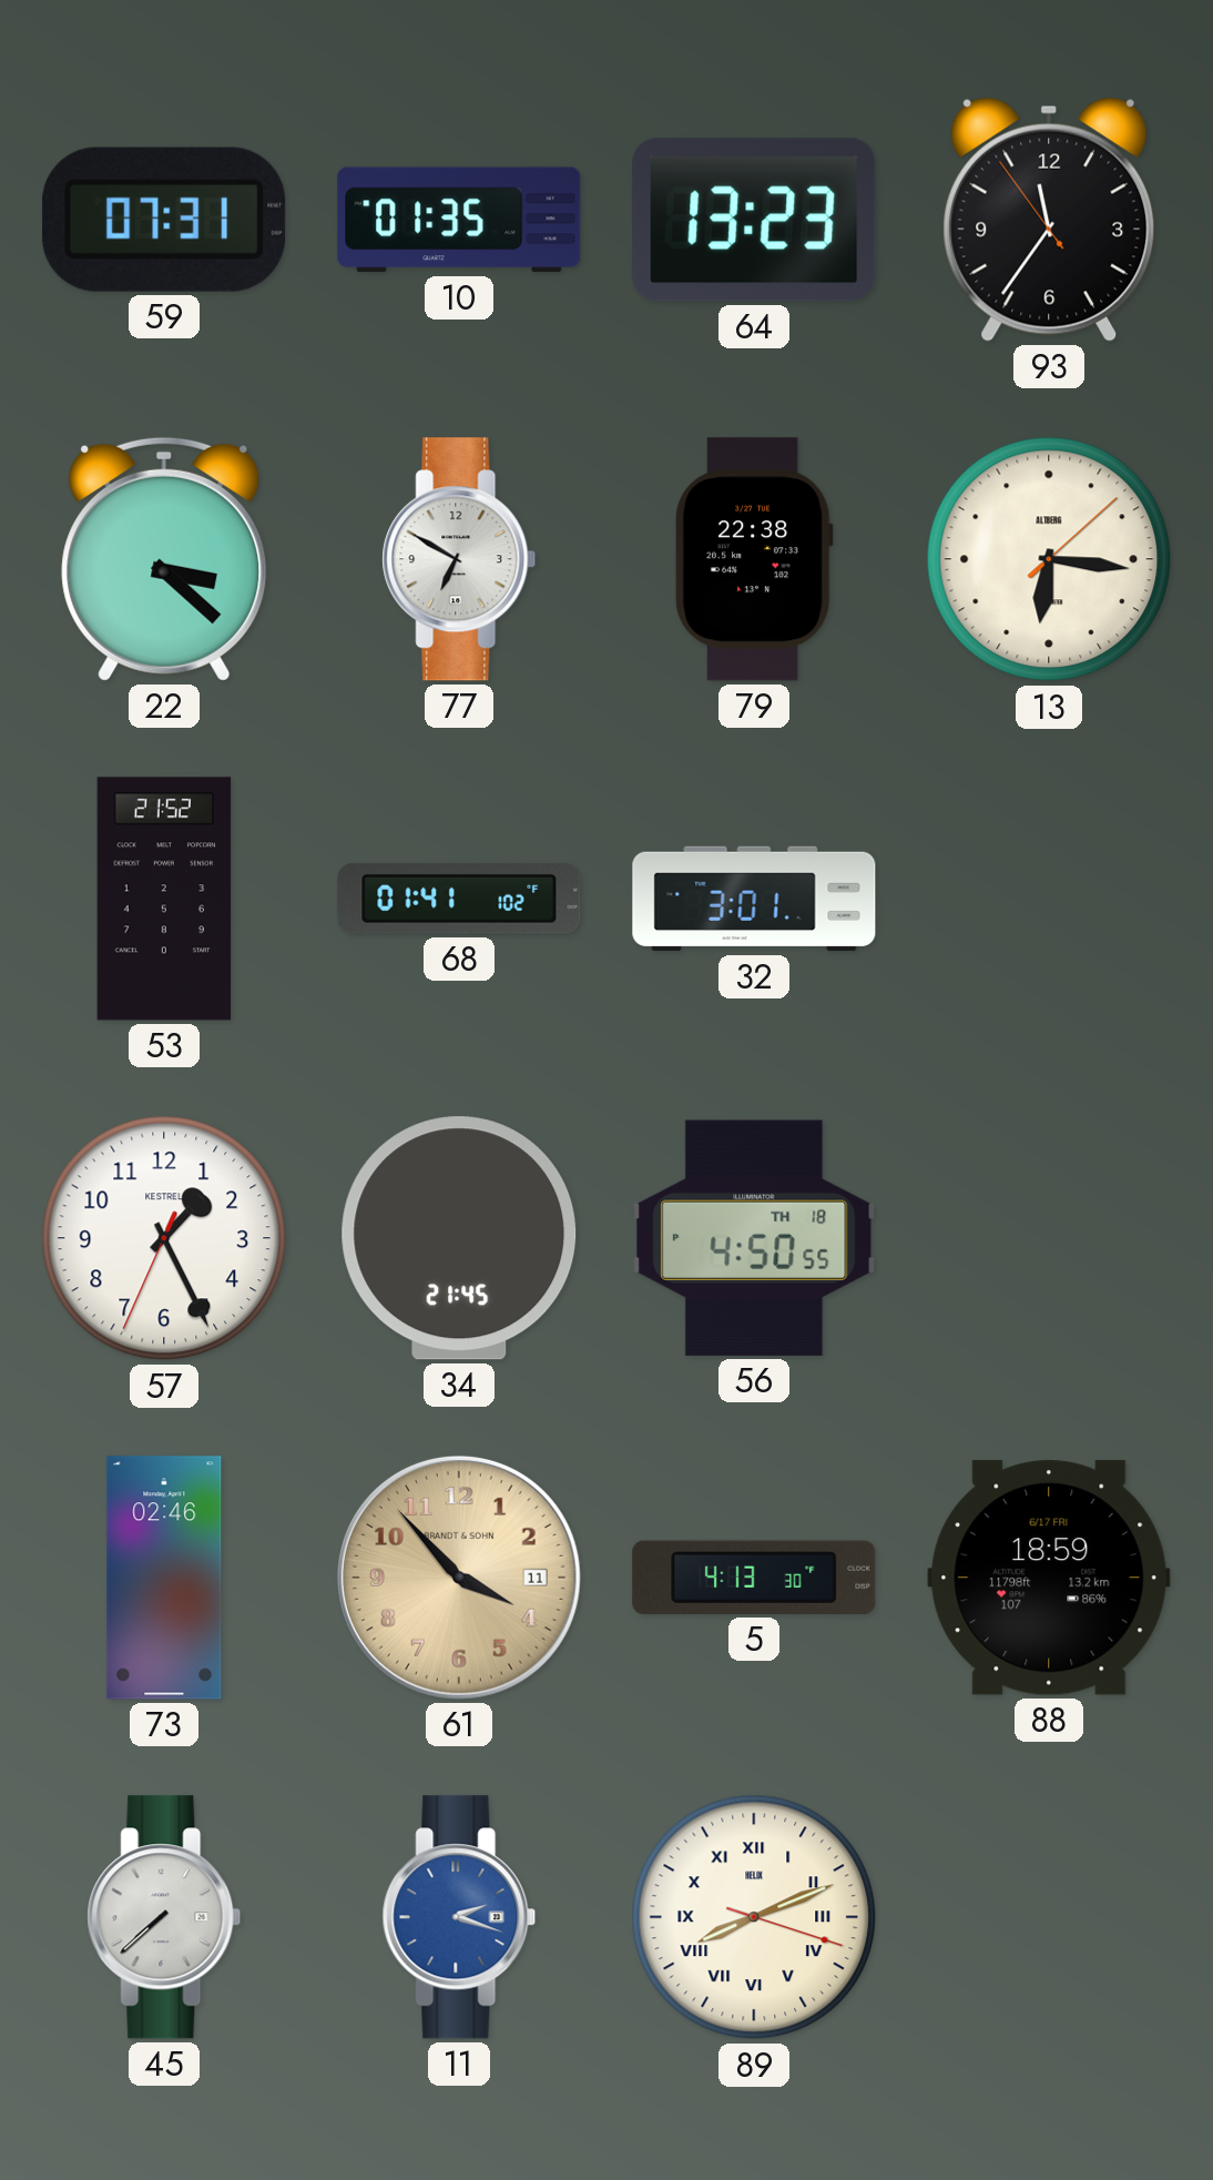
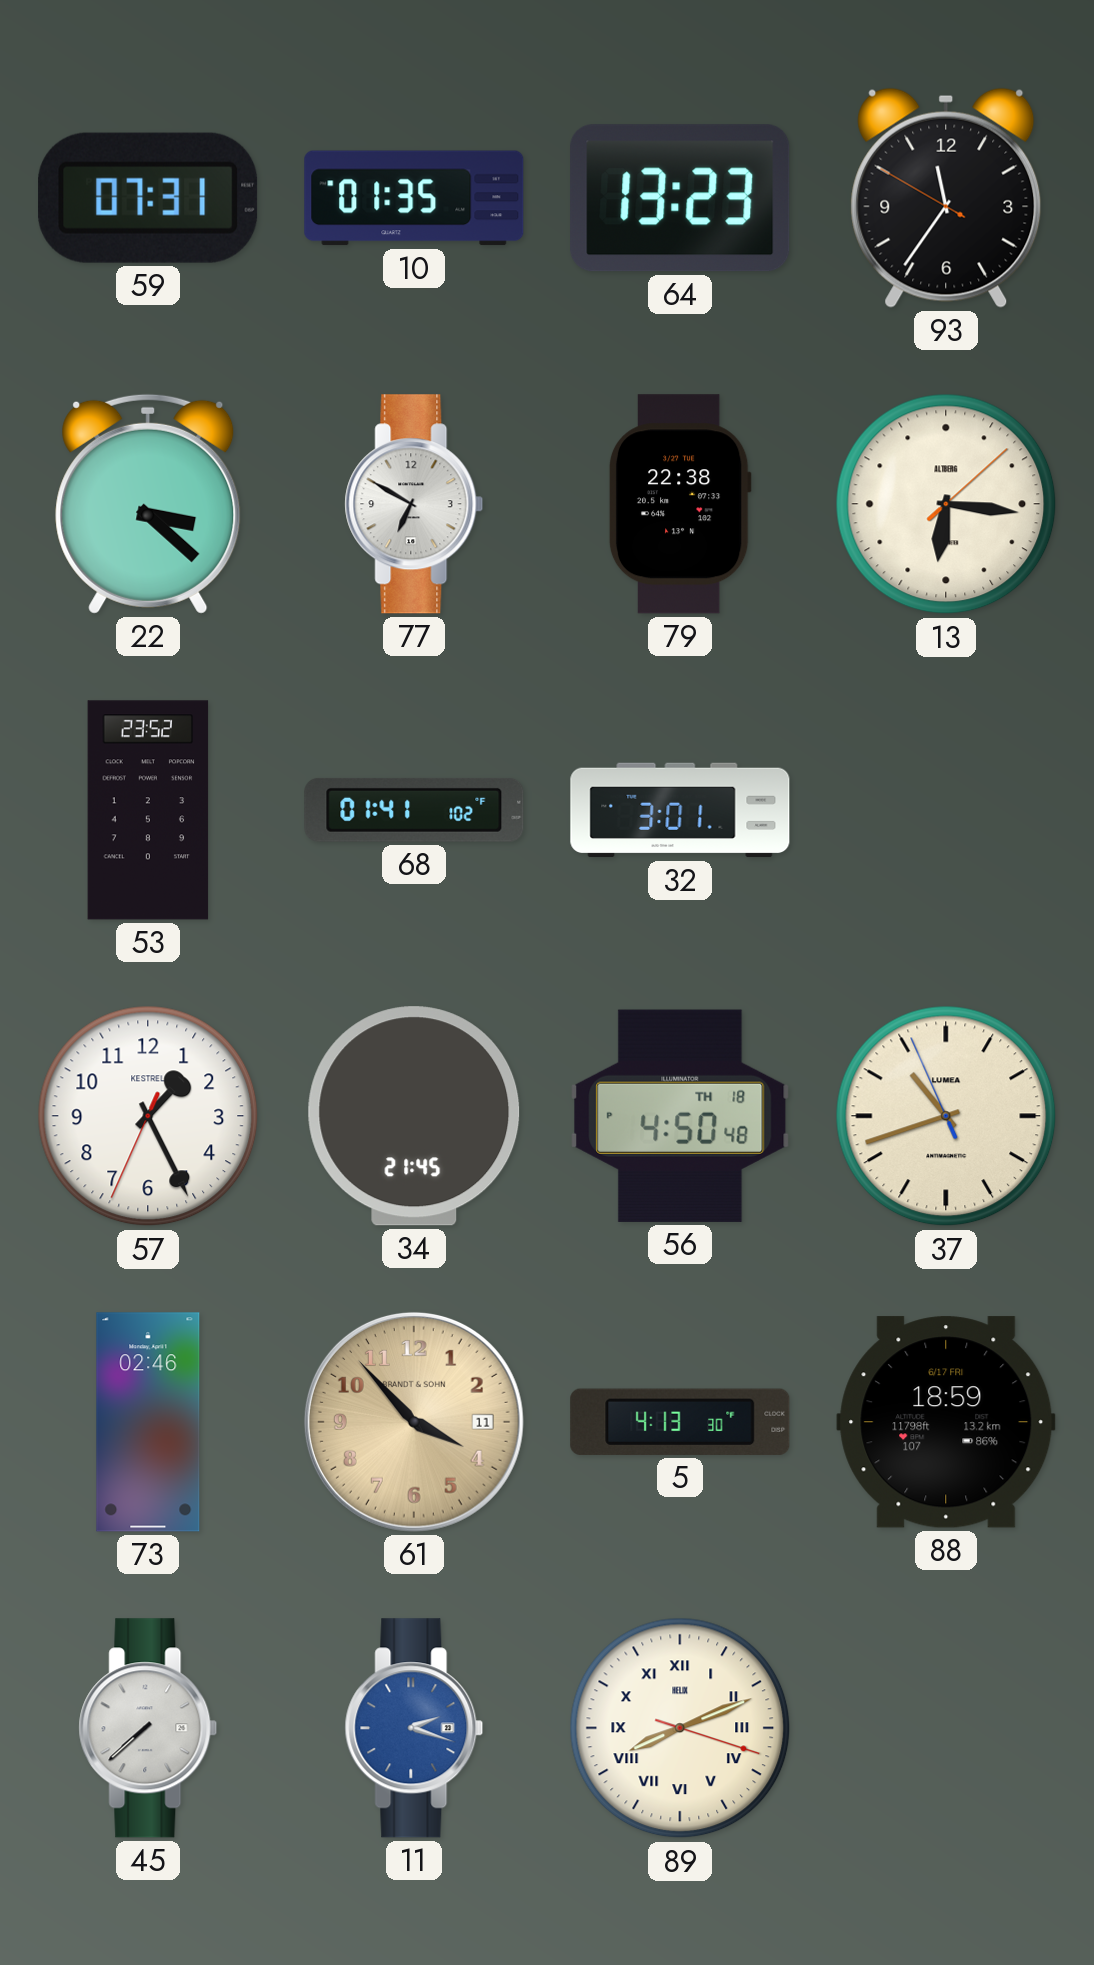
93: 11:35:54 -> 11:35:50
53: 21:52 -> 23:52
56: 4:50:55 PM -> 4:50:48 PM
37: none -> 10:41
